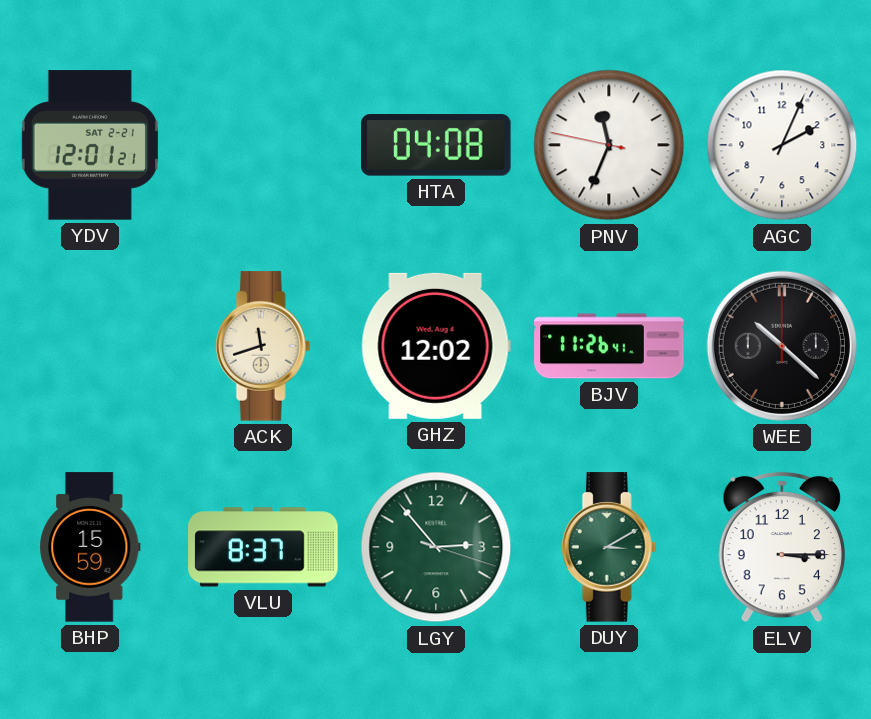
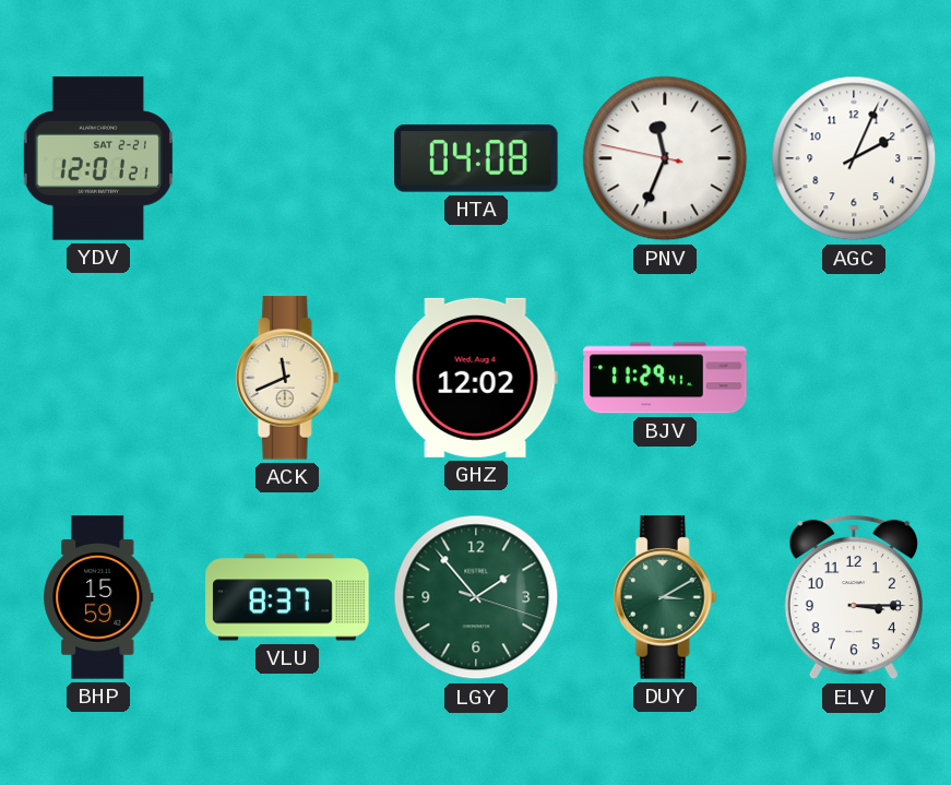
ACK: 11:42 -> 11:41
BJV: 11:26 -> 11:29
WEE: 10:22 -> none
LGY: 2:53 -> 1:53
